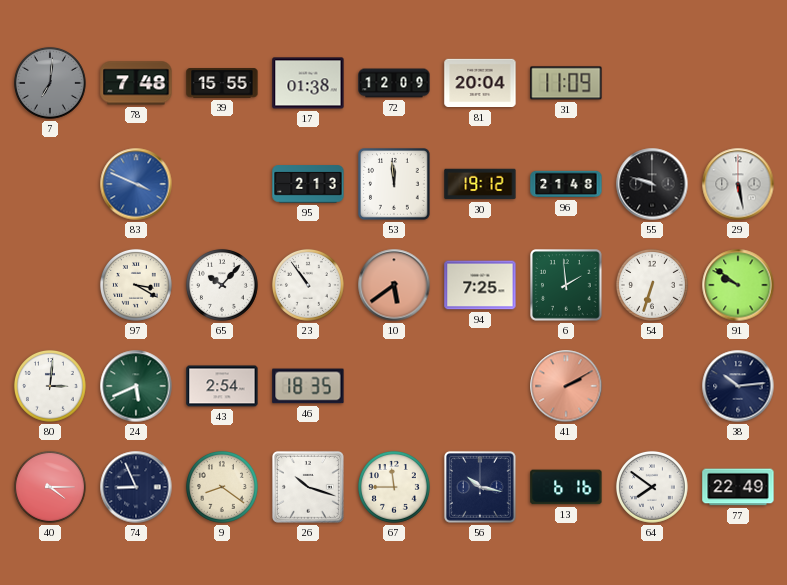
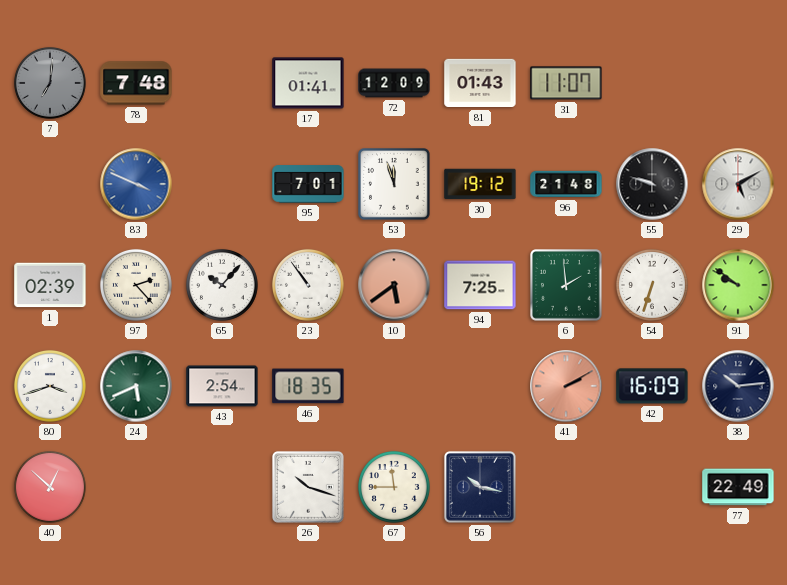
39: 15:55 -> none
17: 01:38 -> 01:41
81: 20:04 -> 01:43
31: 11:09 -> 11:07
95: 2:13 -> 7:01
53: 11:59 -> 11:57
29: 5:28 -> 5:10
1: none -> 02:39
97: 3:20 -> 2:23
80: 3:01 -> 3:42
42: none -> 16:09
40: 4:15 -> 12:52
74: 8:56 -> none
9: 8:21 -> none
13: 6:16 -> none
64: 7:51 -> none
